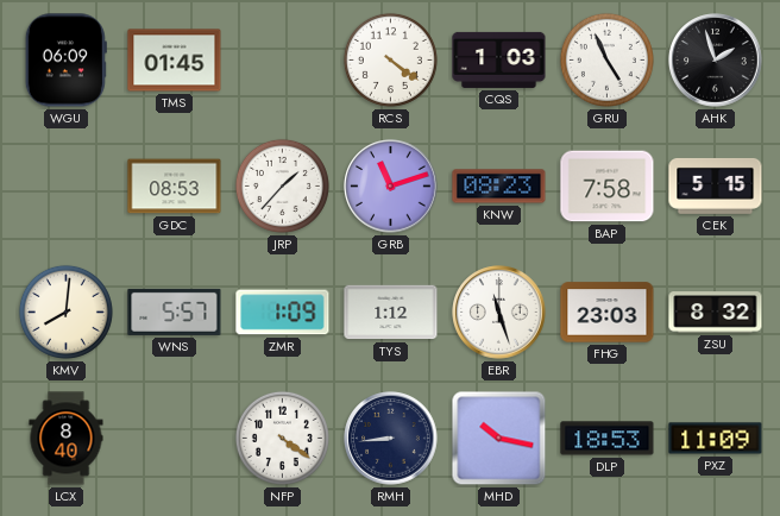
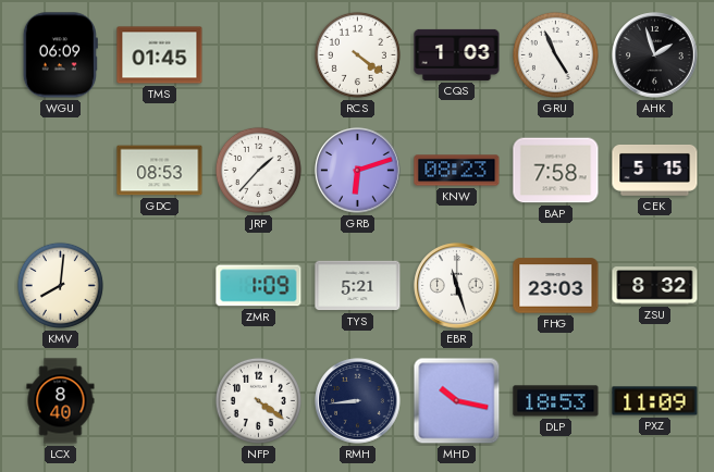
GRB: 11:12 -> 6:12
WNS: 5:57 -> none
TYS: 1:12 -> 5:21
